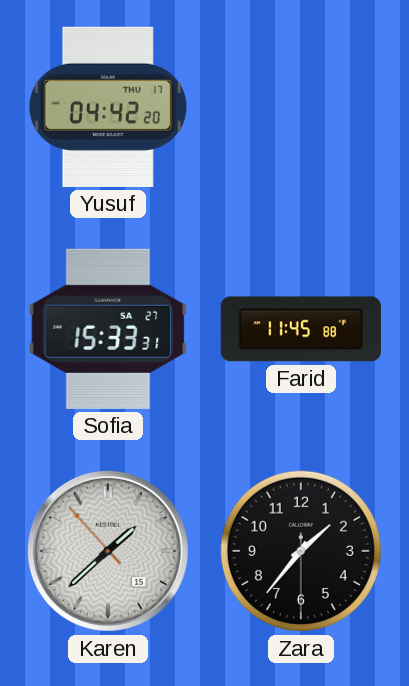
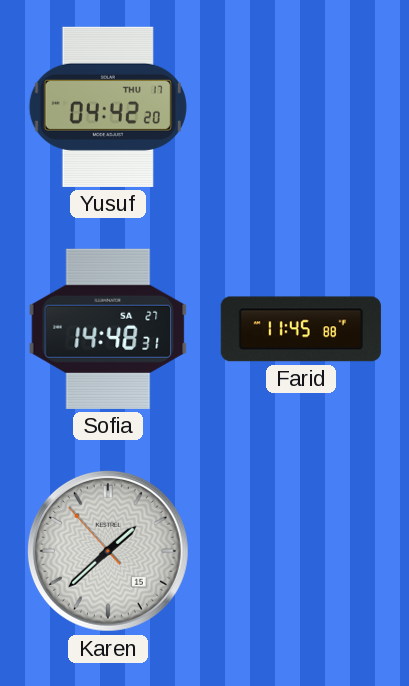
Sofia: 15:33 -> 14:48
Zara: 1:36 -> none
